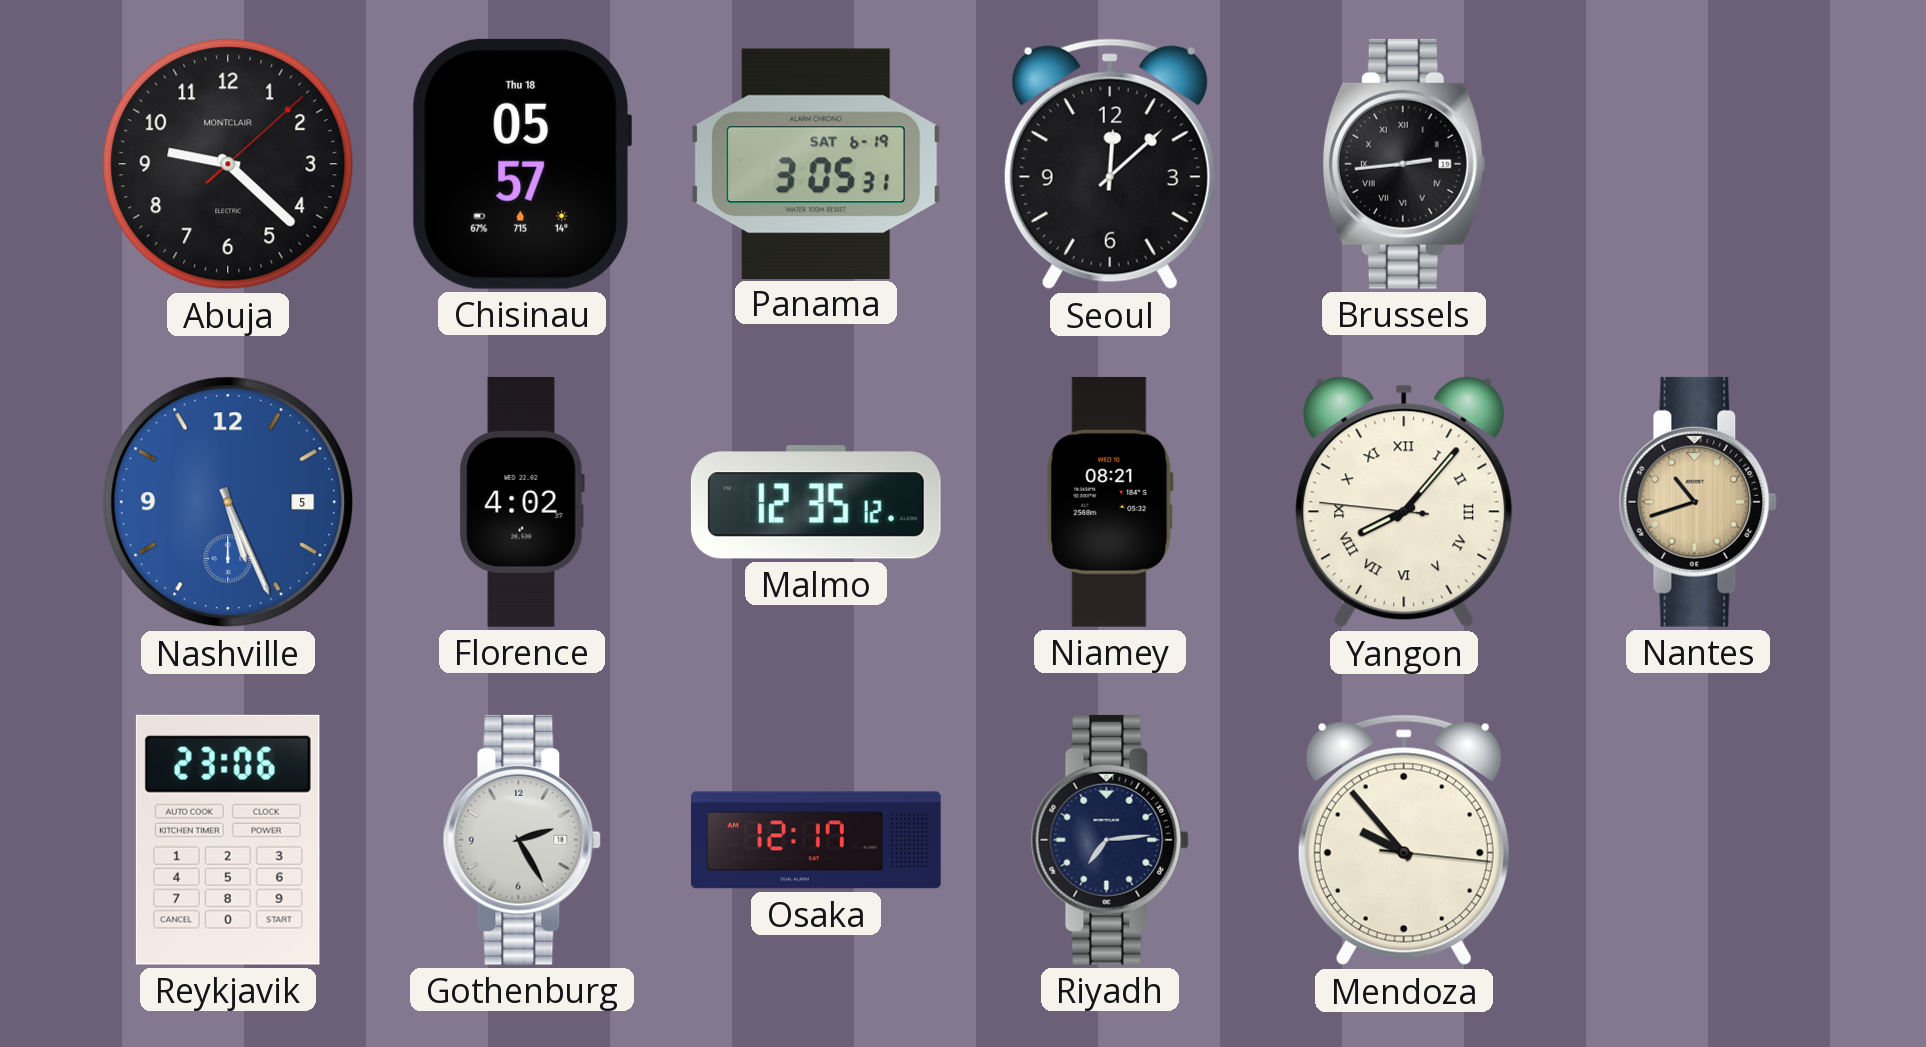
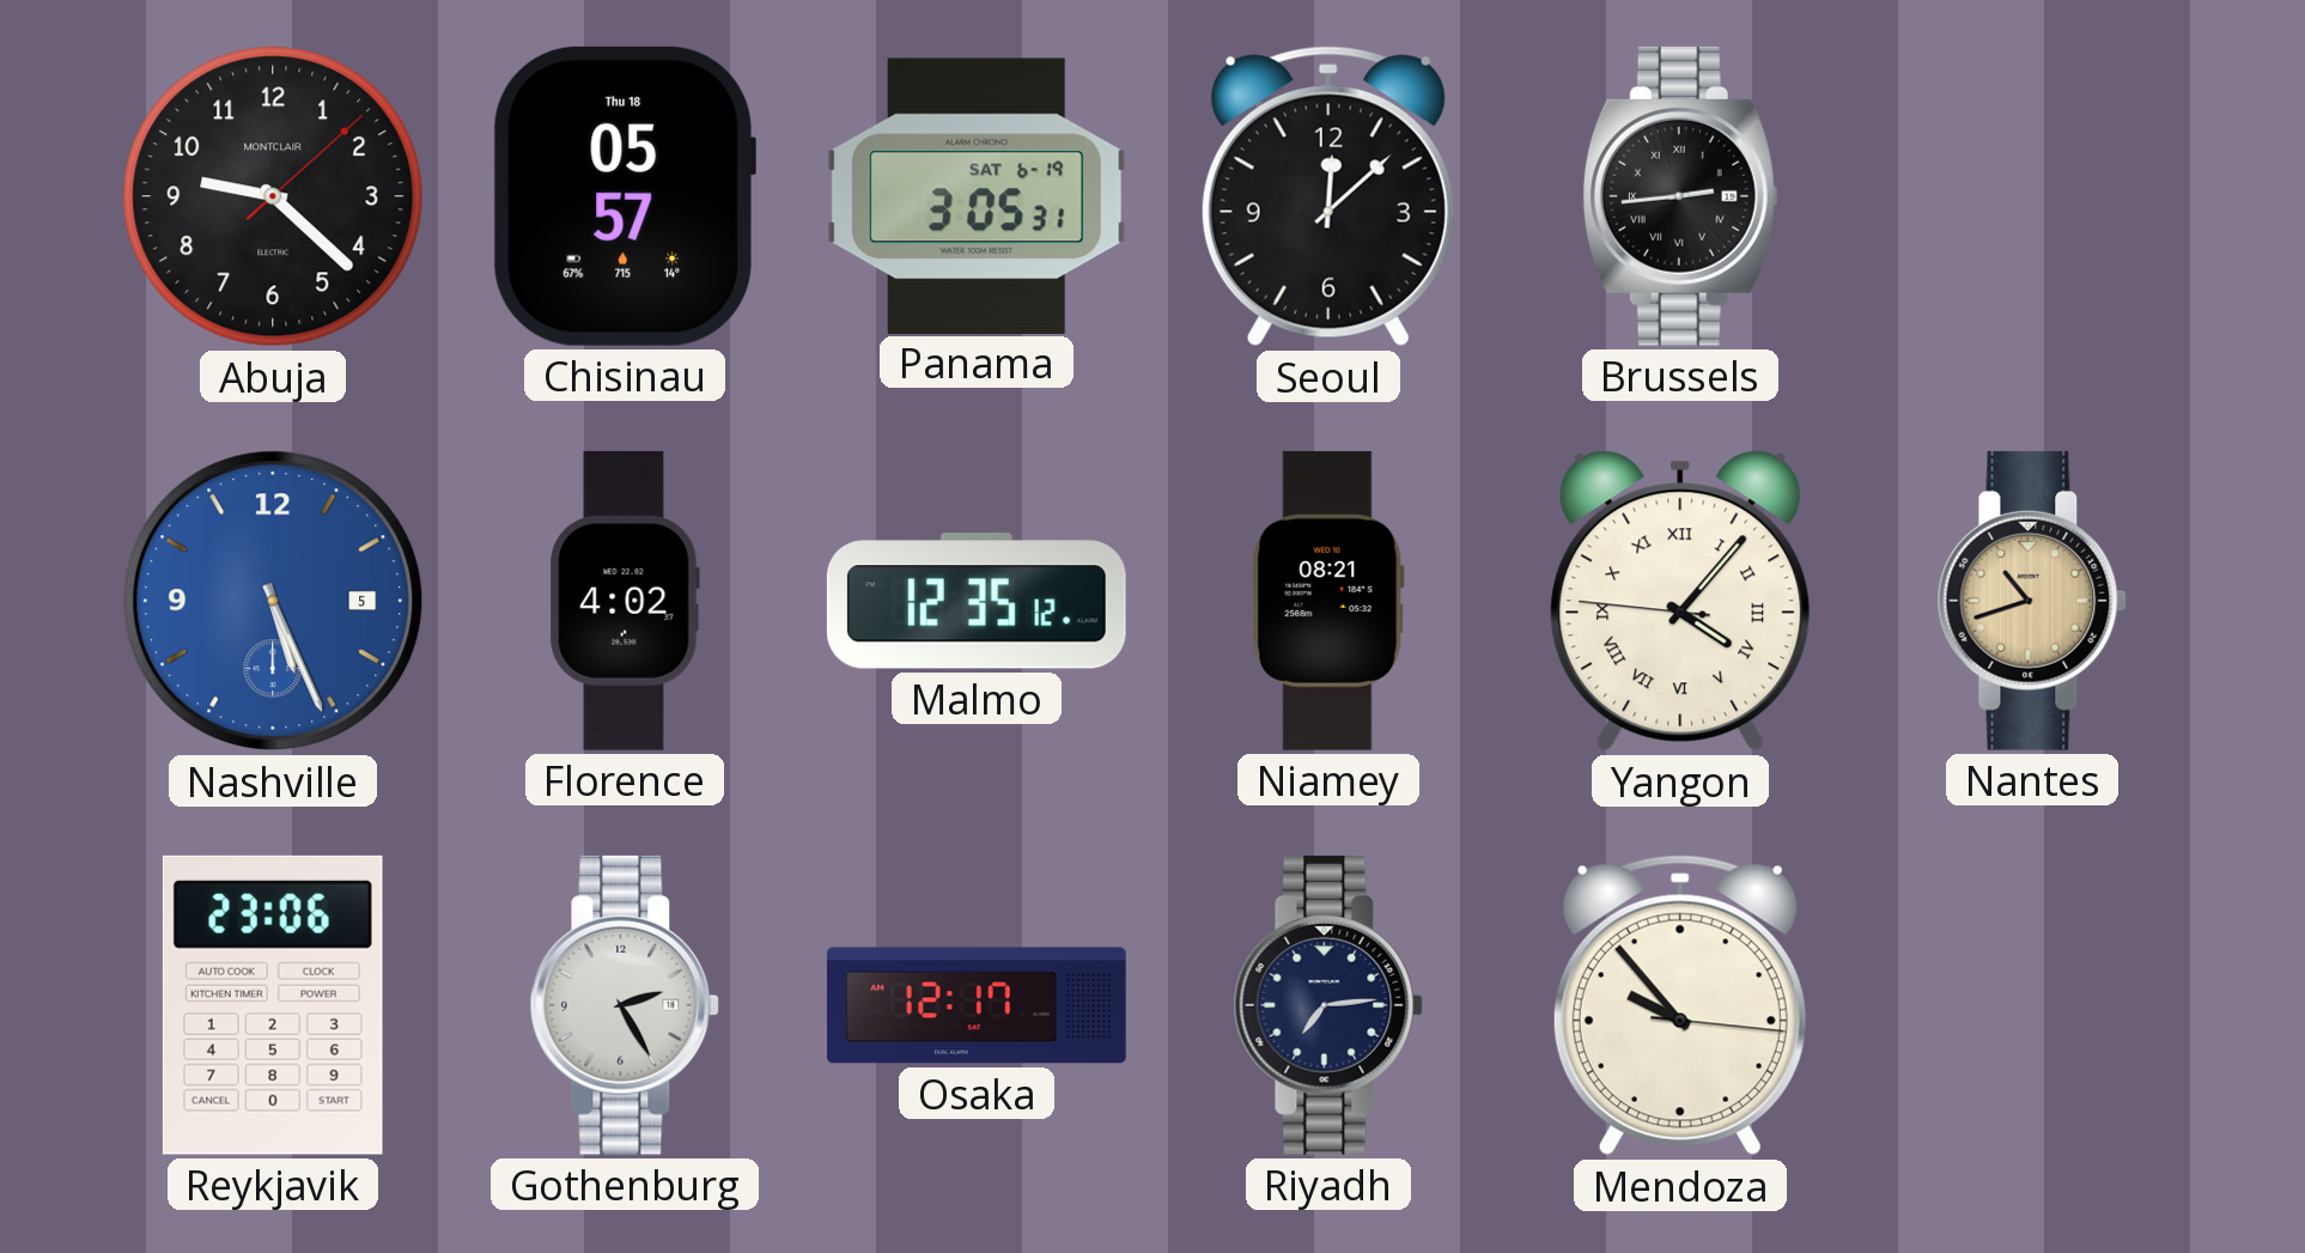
Yangon: 8:06 -> 4:06
